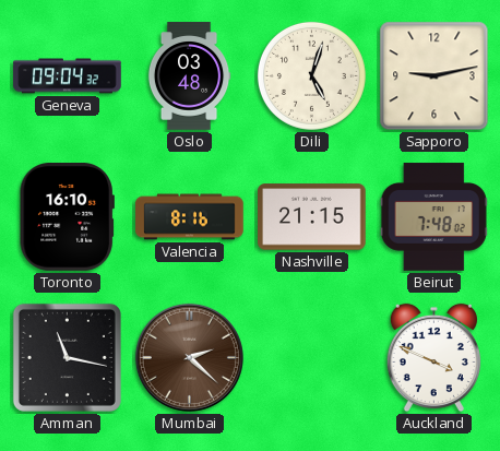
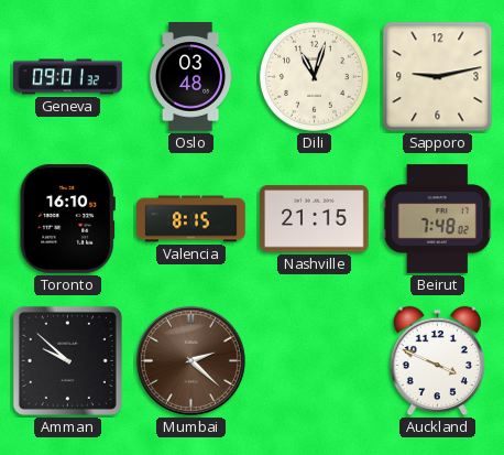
Geneva: 09:04 -> 09:01
Dili: 5:03 -> 11:03
Valencia: 8:16 -> 8:15
Amman: 11:17 -> 9:52
